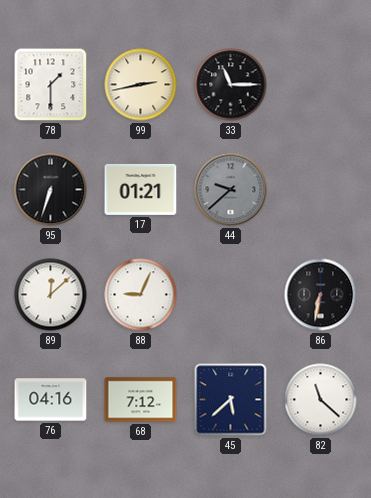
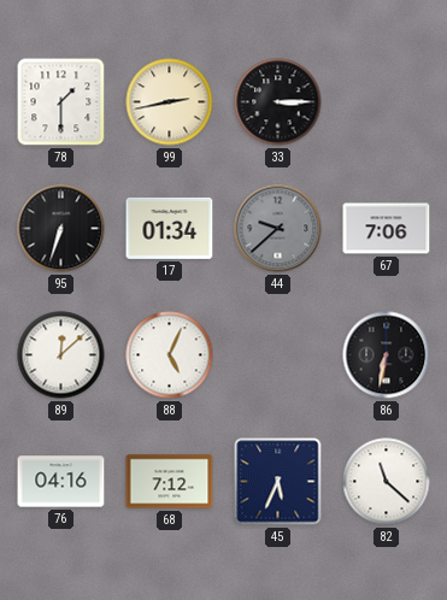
33: 11:15 -> 3:15
17: 01:21 -> 01:34
67: none -> 7:06
88: 9:04 -> 5:04
45: 5:38 -> 5:34
